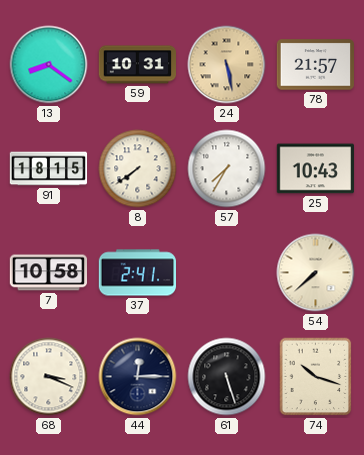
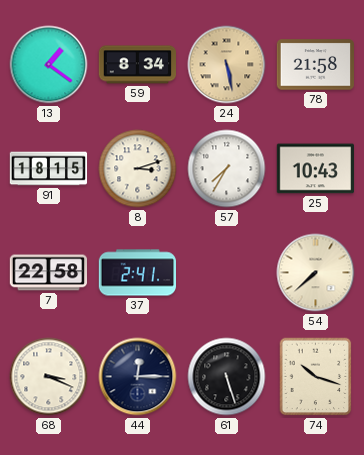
13: 8:21 -> 1:21
59: 10:31 -> 8:34
78: 21:57 -> 21:58
8: 7:39 -> 3:12
7: 10:58 -> 22:58
